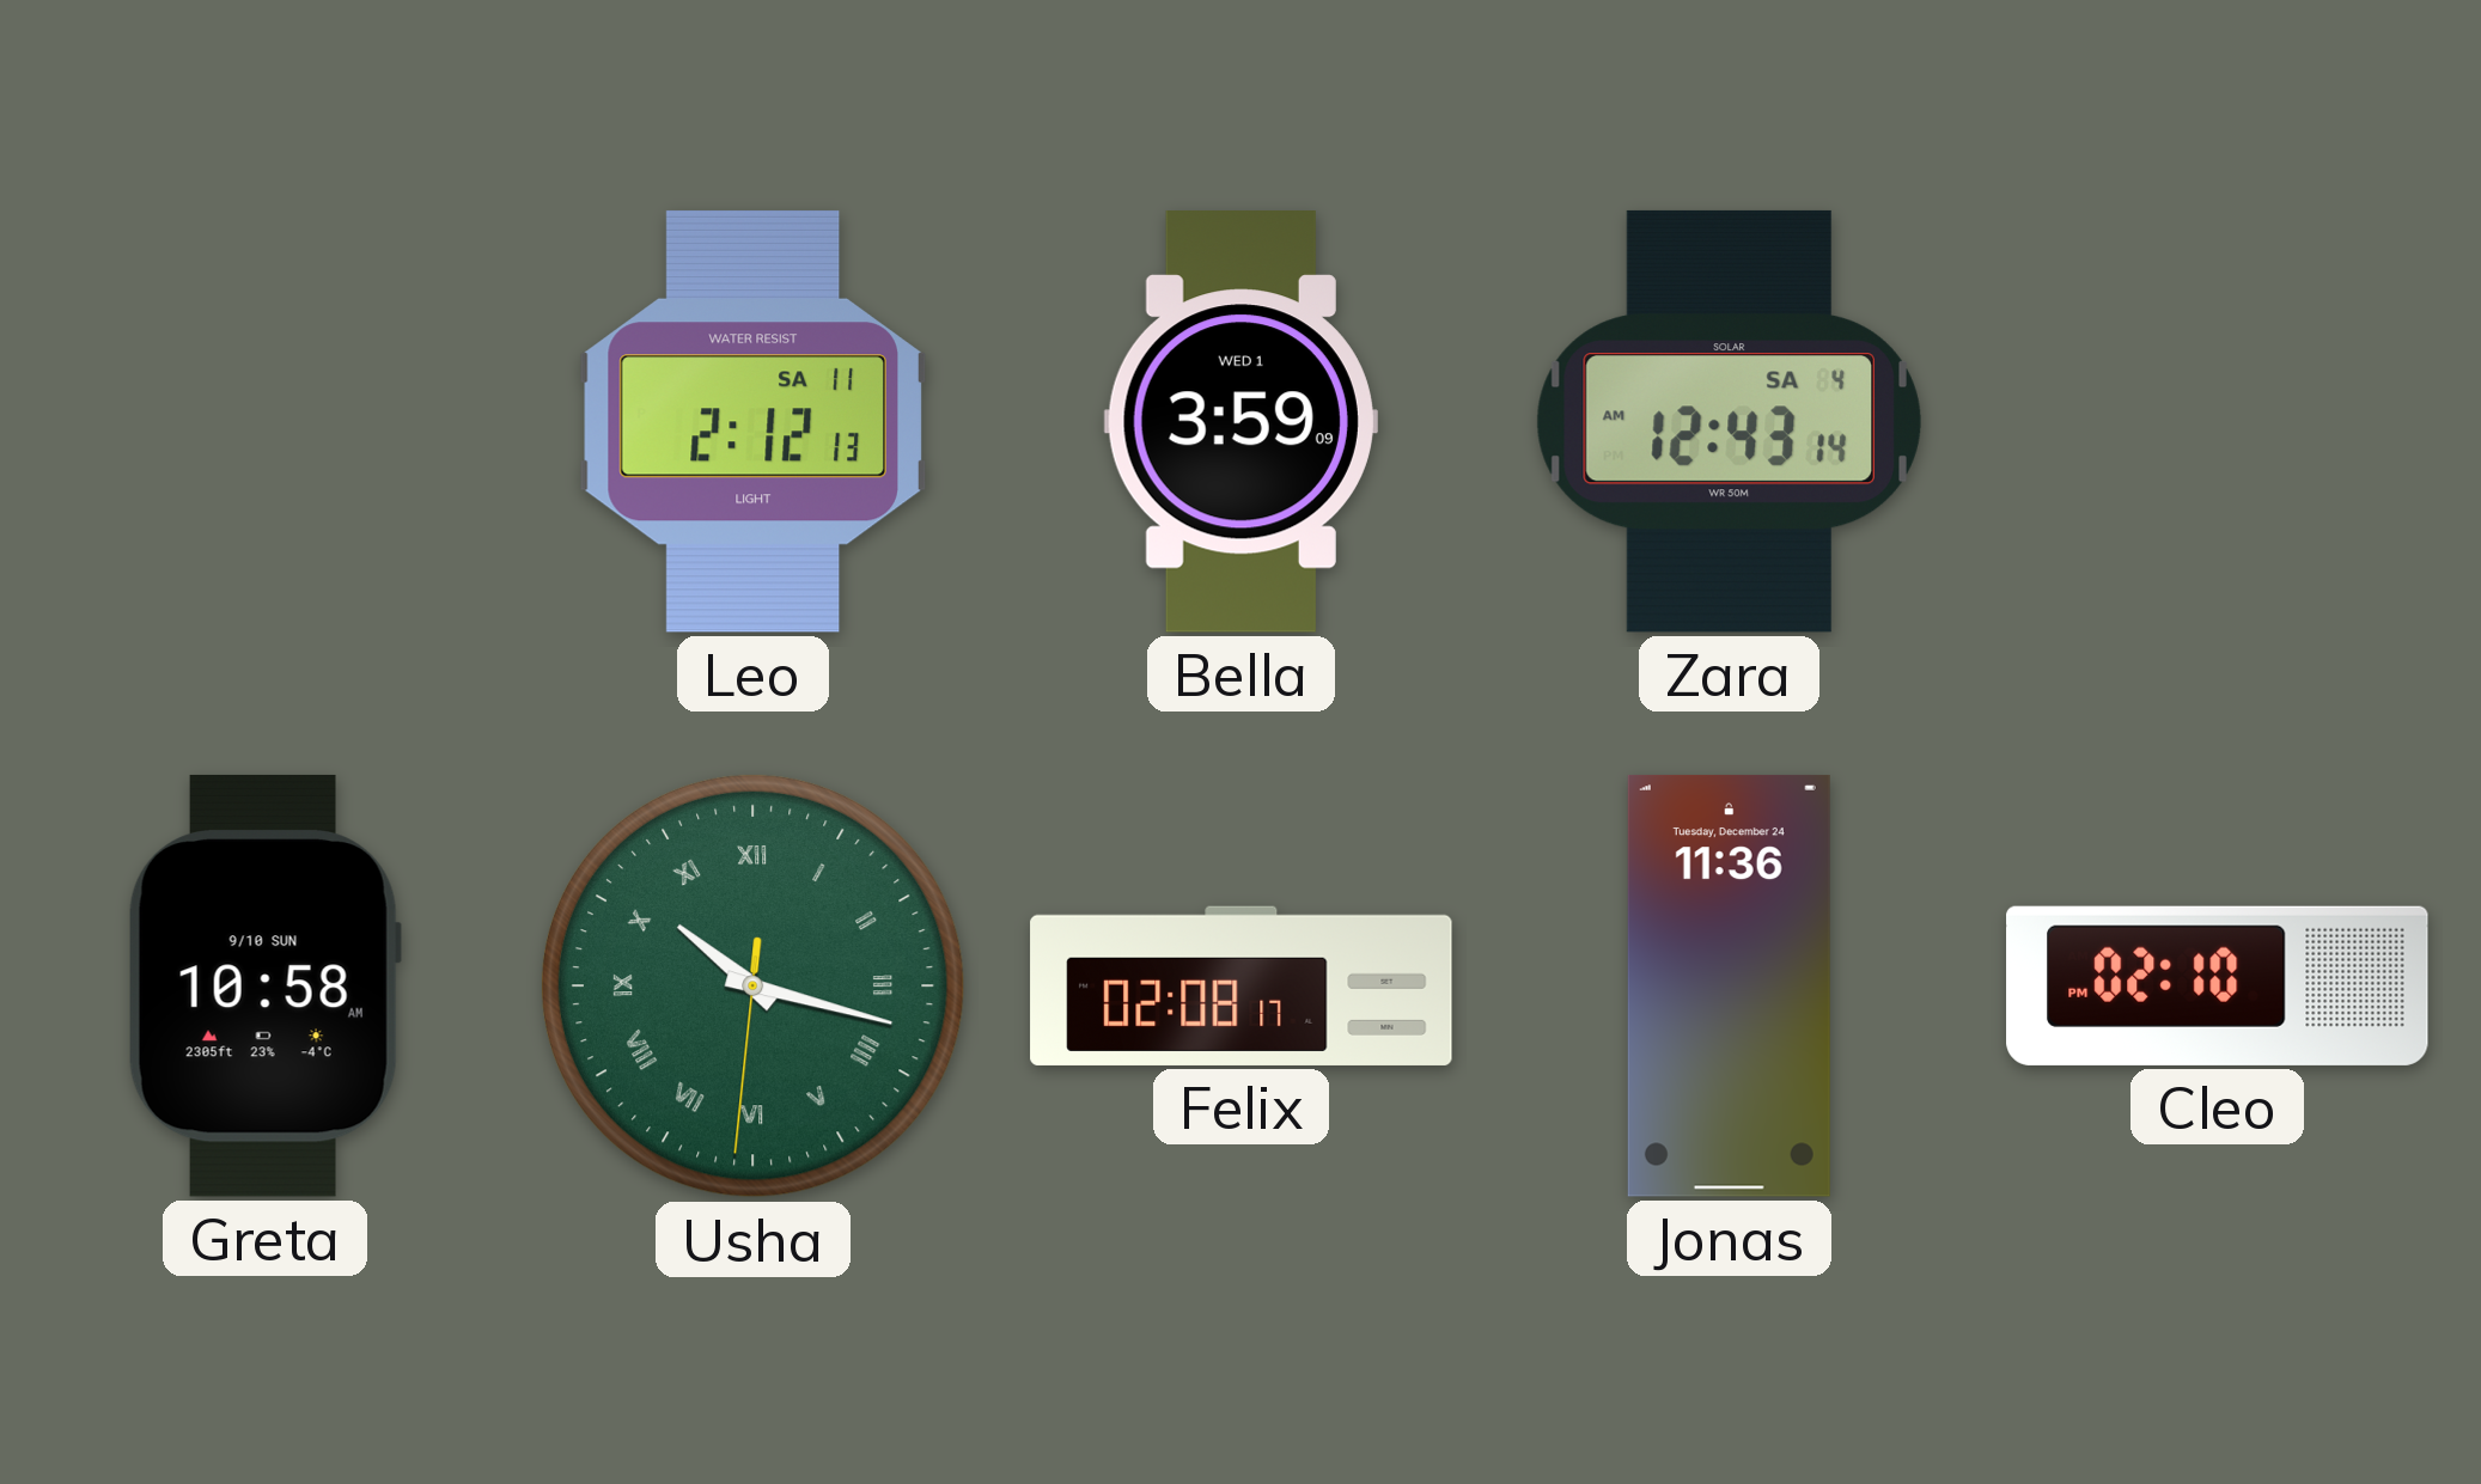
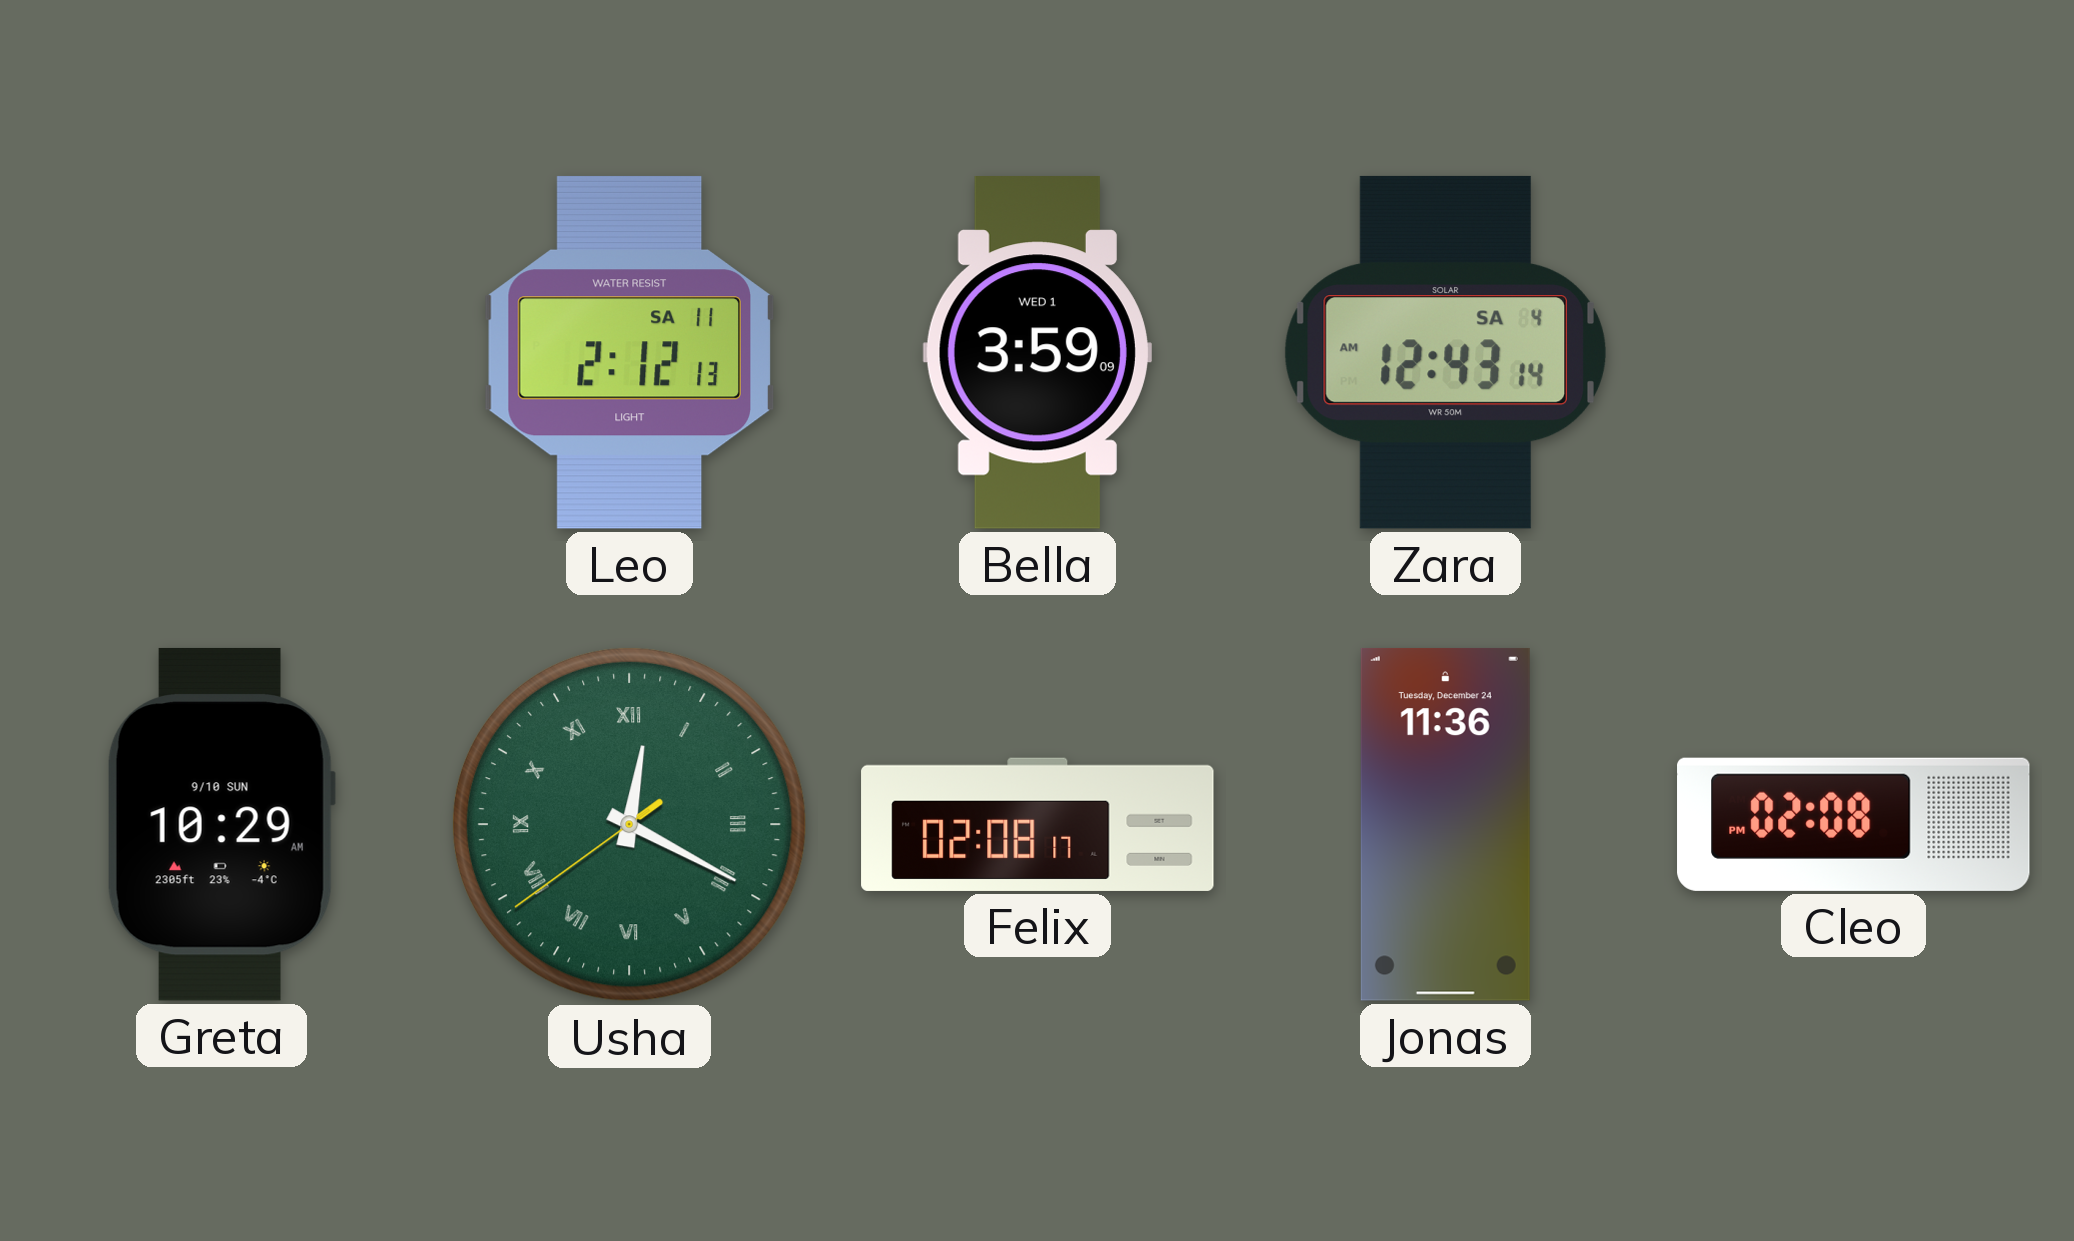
Greta: 10:58 -> 10:29
Usha: 10:17 -> 12:19
Cleo: 02:10 -> 02:08
